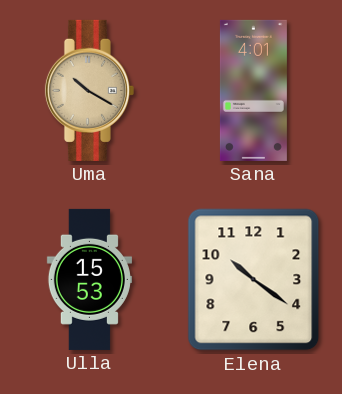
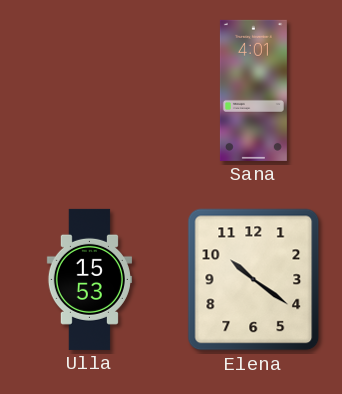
Uma: 10:20 -> none
